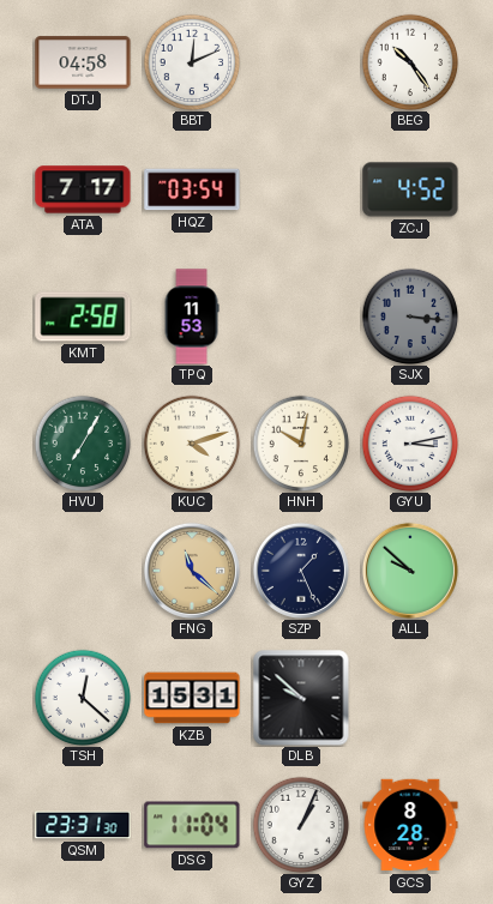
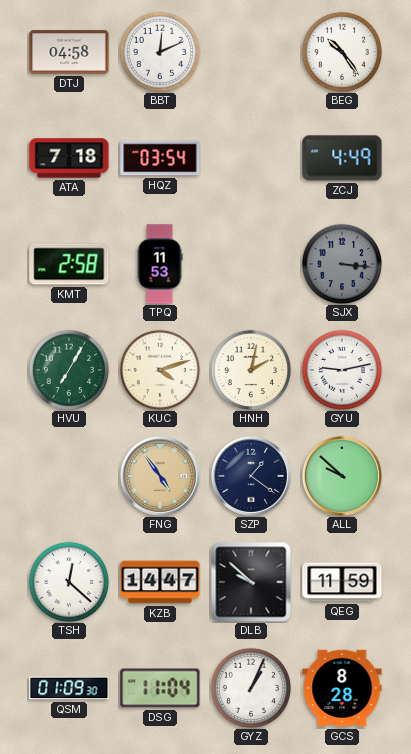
ATA: 7:17 -> 7:18
ZCJ: 4:52 -> 4:49
HNH: 10:02 -> 2:02
GYU: 3:13 -> 9:13
FNG: 11:22 -> 4:54
SZP: 1:26 -> 1:21
KZB: 15:31 -> 14:47
QEG: none -> 11:59
QSM: 23:31 -> 01:09
